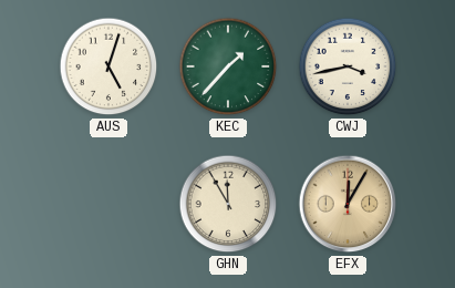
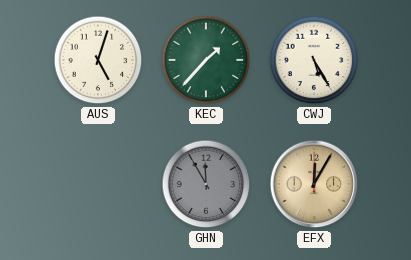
CWJ: 3:43 -> 5:25
GHN dial: cream -> grey
